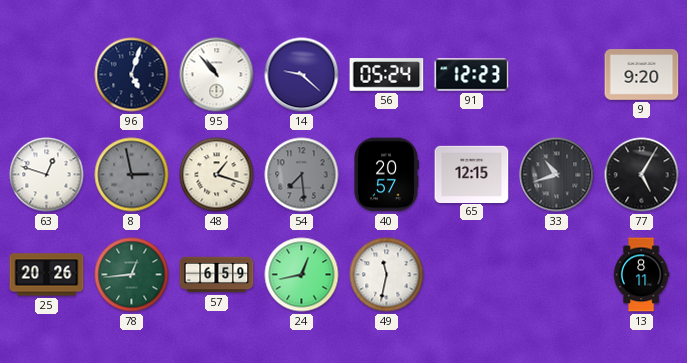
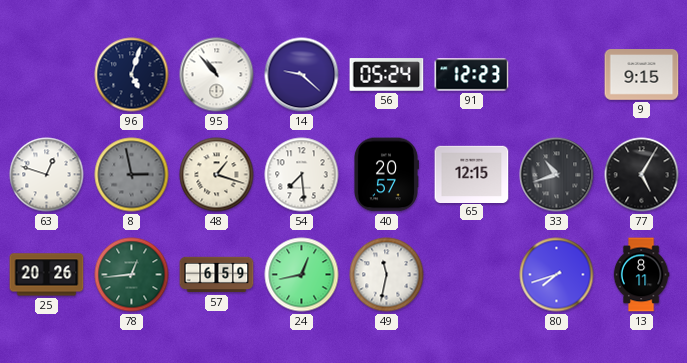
9: 9:20 -> 9:15
54 dial: grey -> white
80: none -> 7:42
